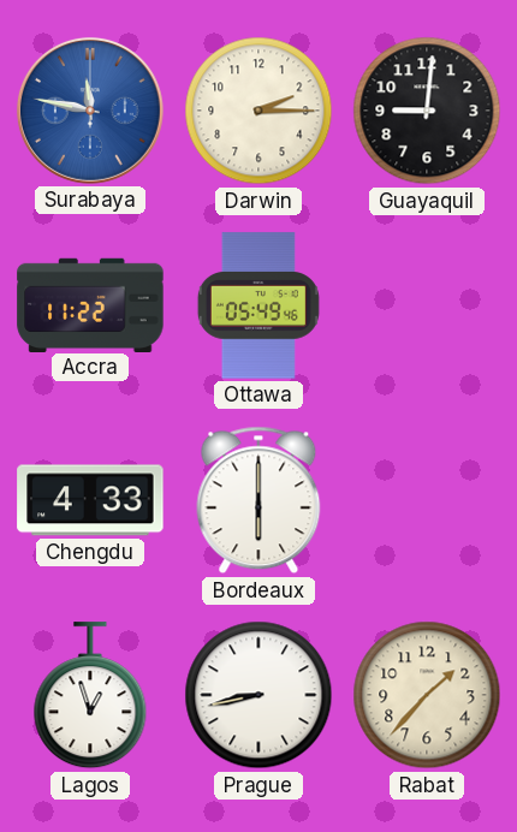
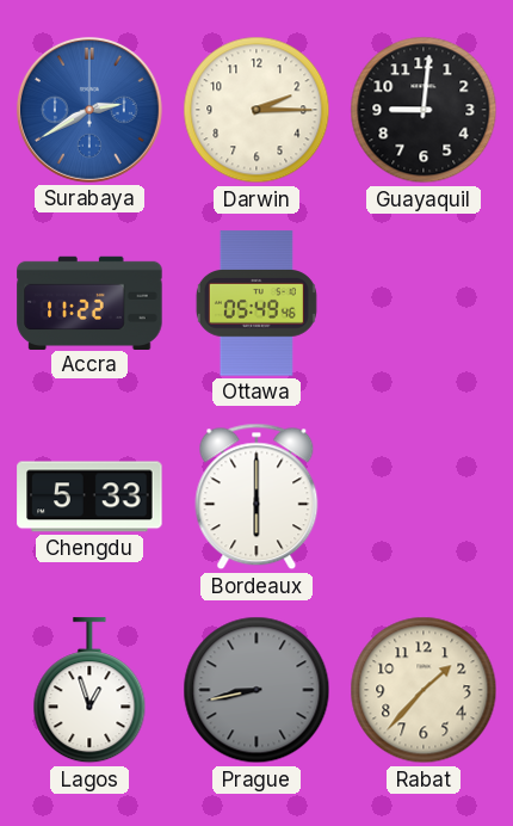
Surabaya: 11:47 -> 2:40
Chengdu: 4:33 -> 5:33
Prague dial: white -> grey
